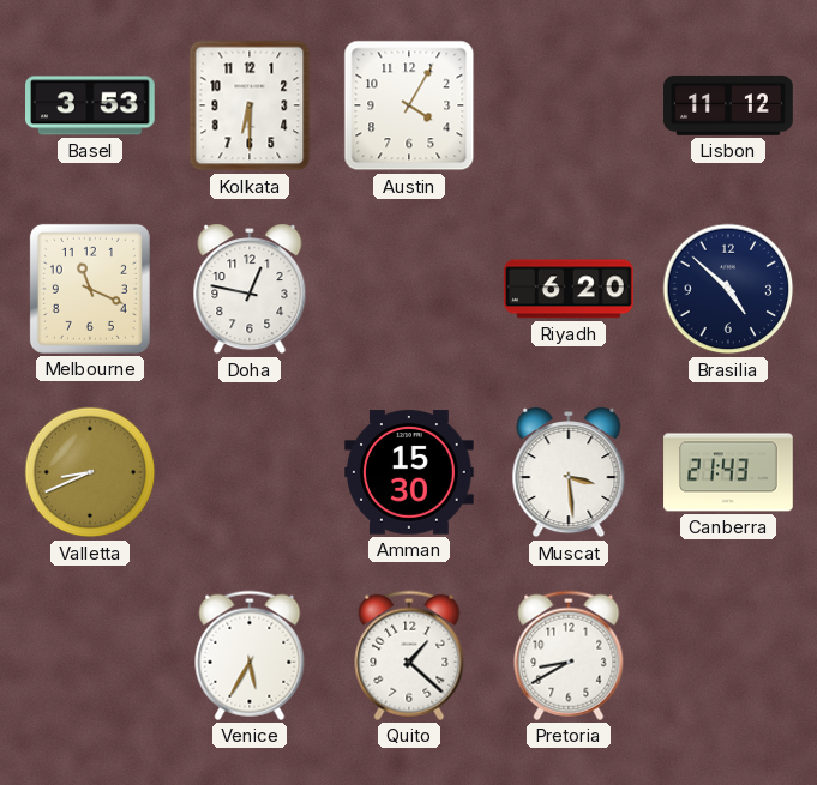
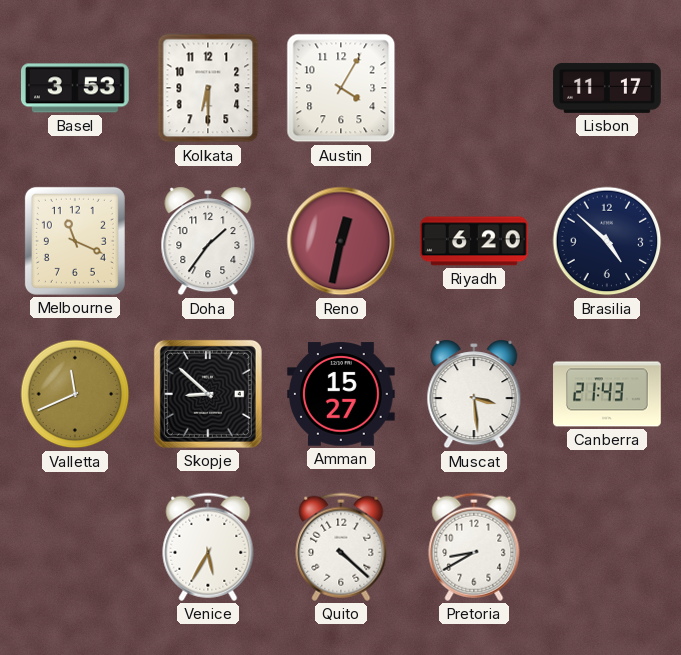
Lisbon: 11:12 -> 11:17
Doha: 12:47 -> 1:36
Reno: none -> 12:32
Valletta: 8:41 -> 11:41
Skopje: none -> 8:52
Amman: 15:30 -> 15:27
Quito: 1:22 -> 4:22
